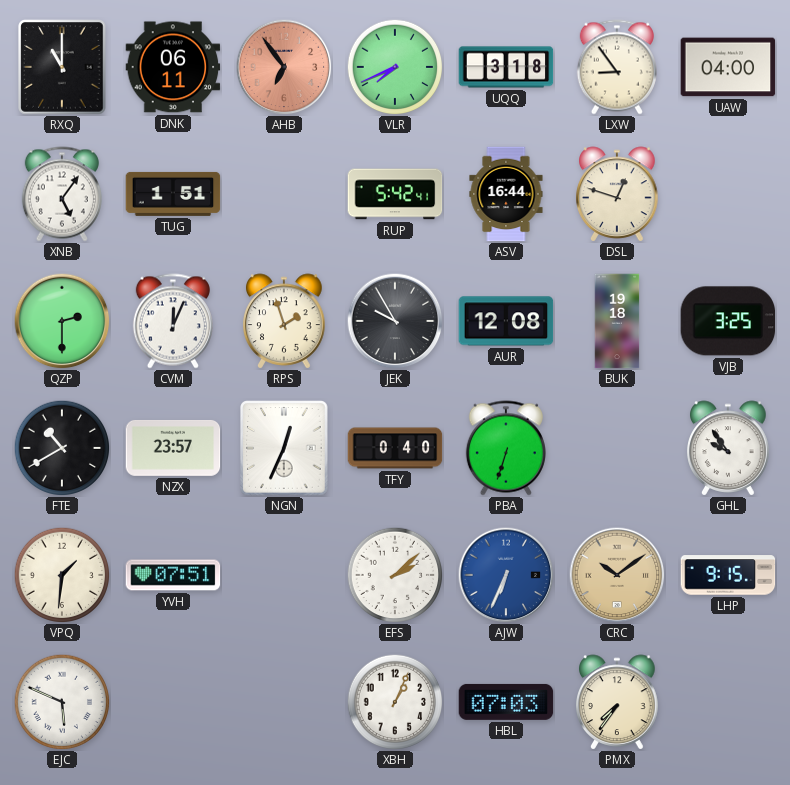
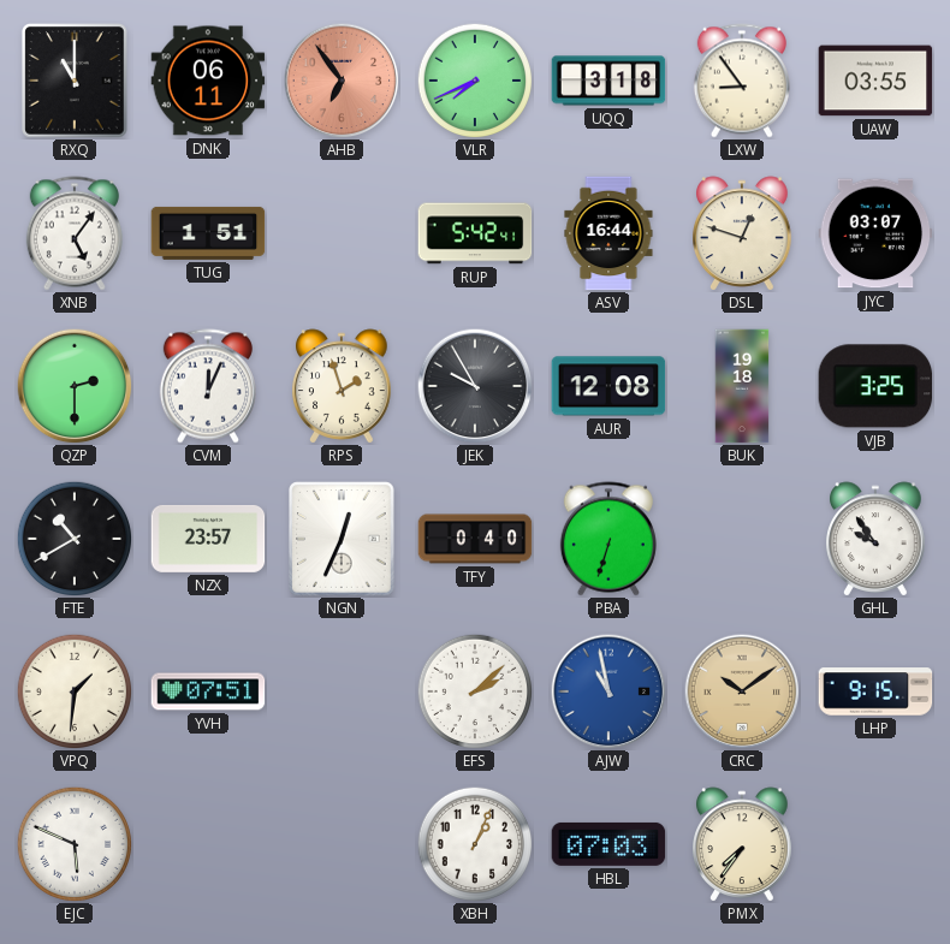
UAW: 04:00 -> 03:55
JYC: none -> 03:07
AJW: 6:34 -> 10:58
